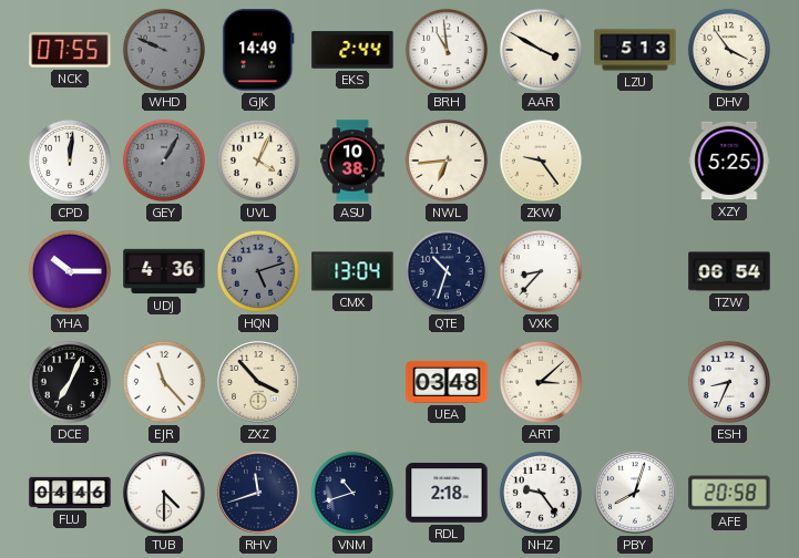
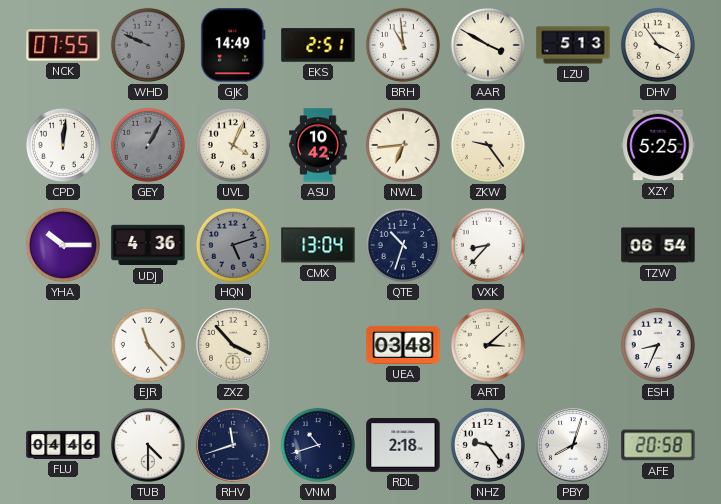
EKS: 2:44 -> 2:51
ASU: 10:38 -> 10:42
DCE: 7:04 -> none
